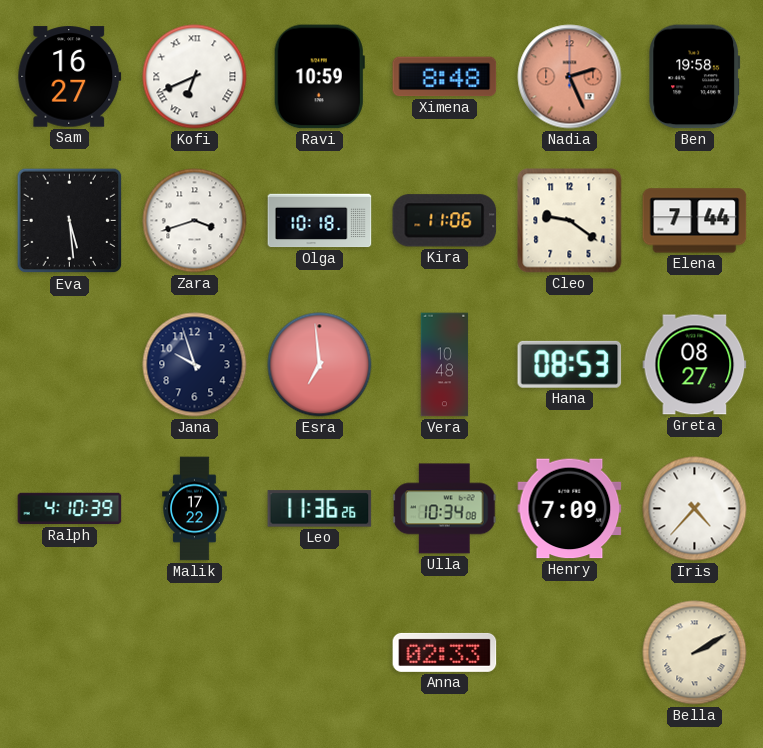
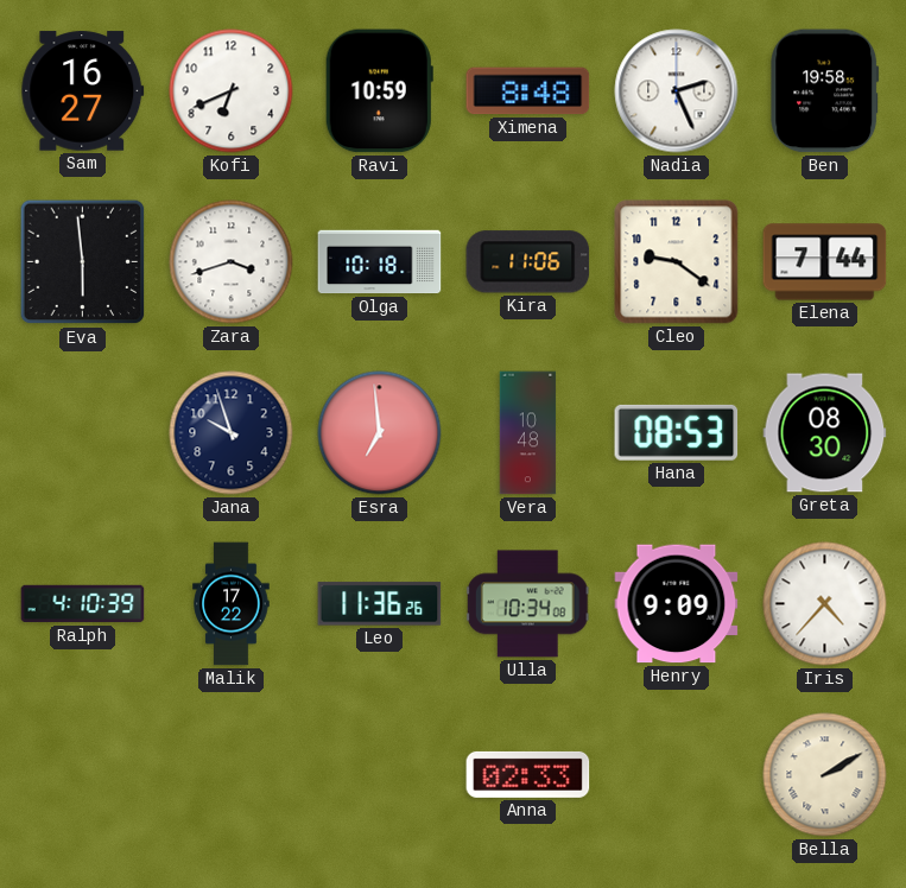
Kofi numerals: Roman -> Arabic
Nadia dial: salmon -> white
Eva: 5:29 -> 5:59
Greta: 08:27 -> 08:30
Henry: 7:09 -> 9:09
